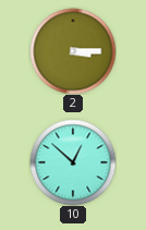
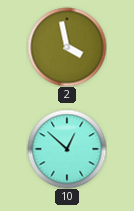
2: 3:15 -> 3:58
